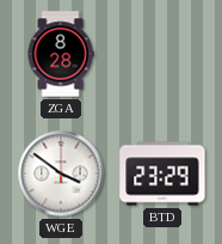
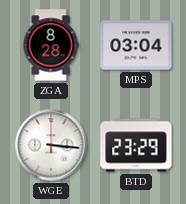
MPS: none -> 03:04
WGE: 3:51 -> 3:16
